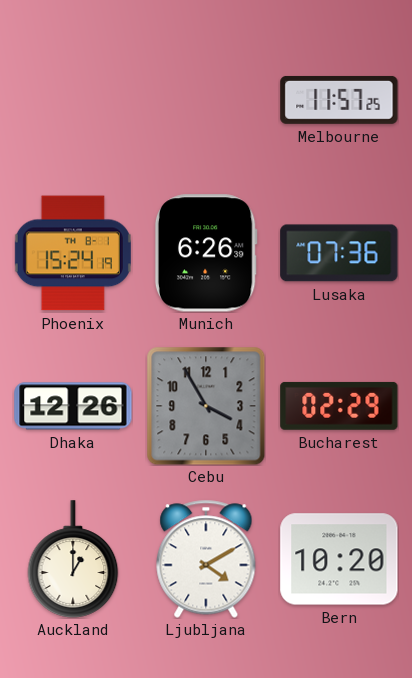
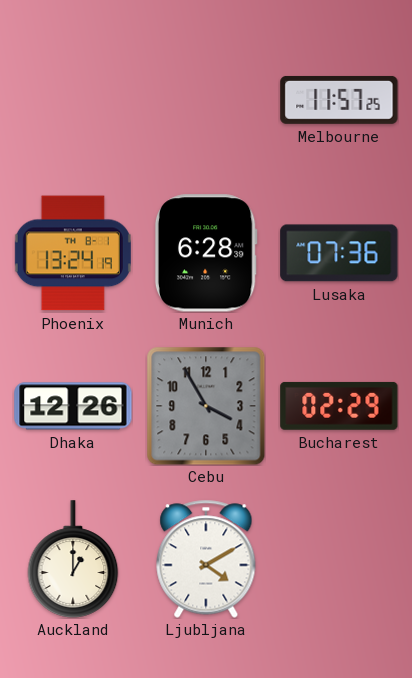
Phoenix: 15:24 -> 13:24
Munich: 6:26 -> 6:28
Bern: 10:20 -> none
